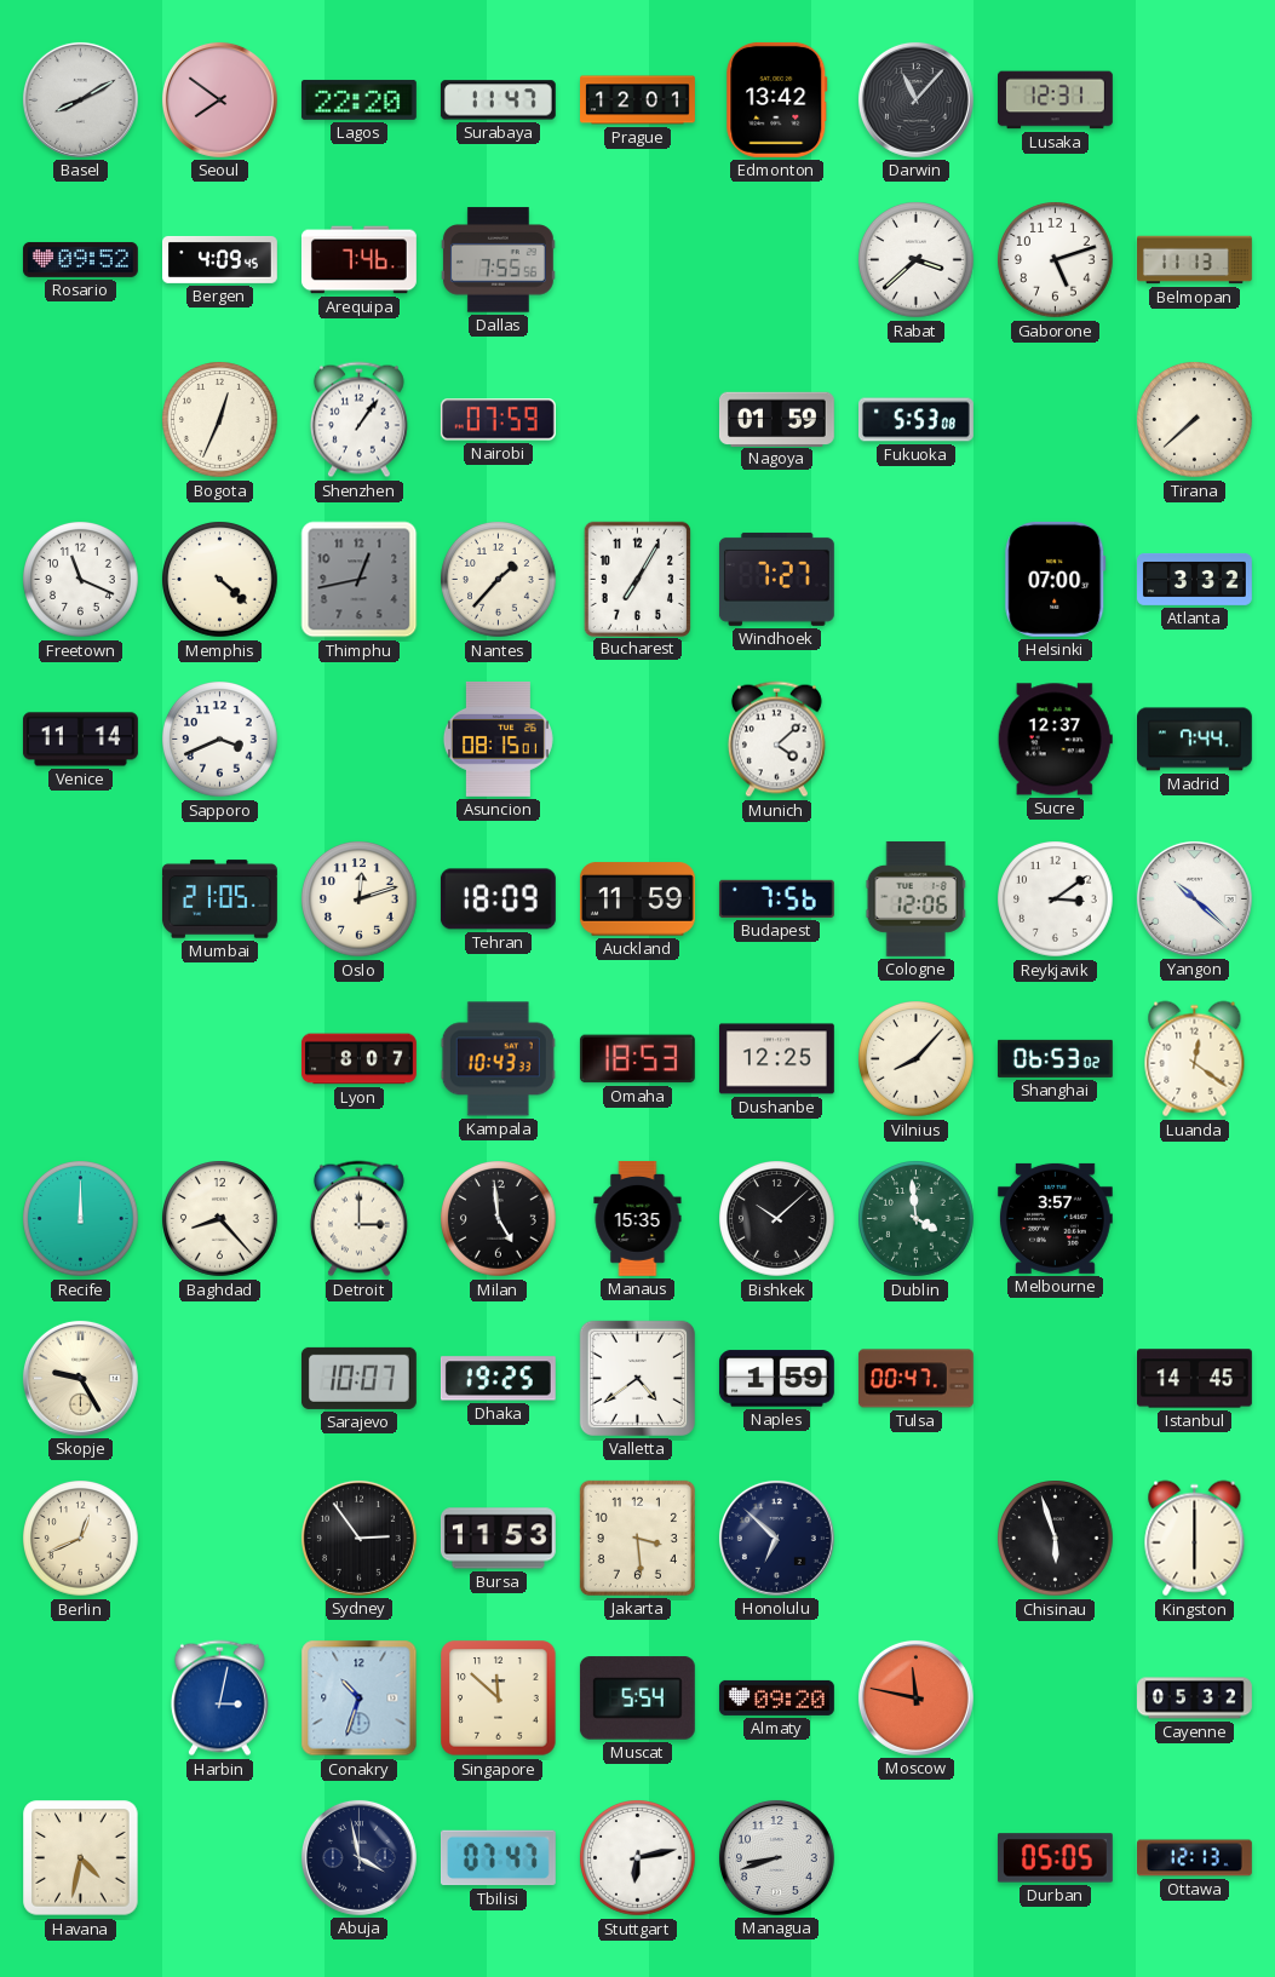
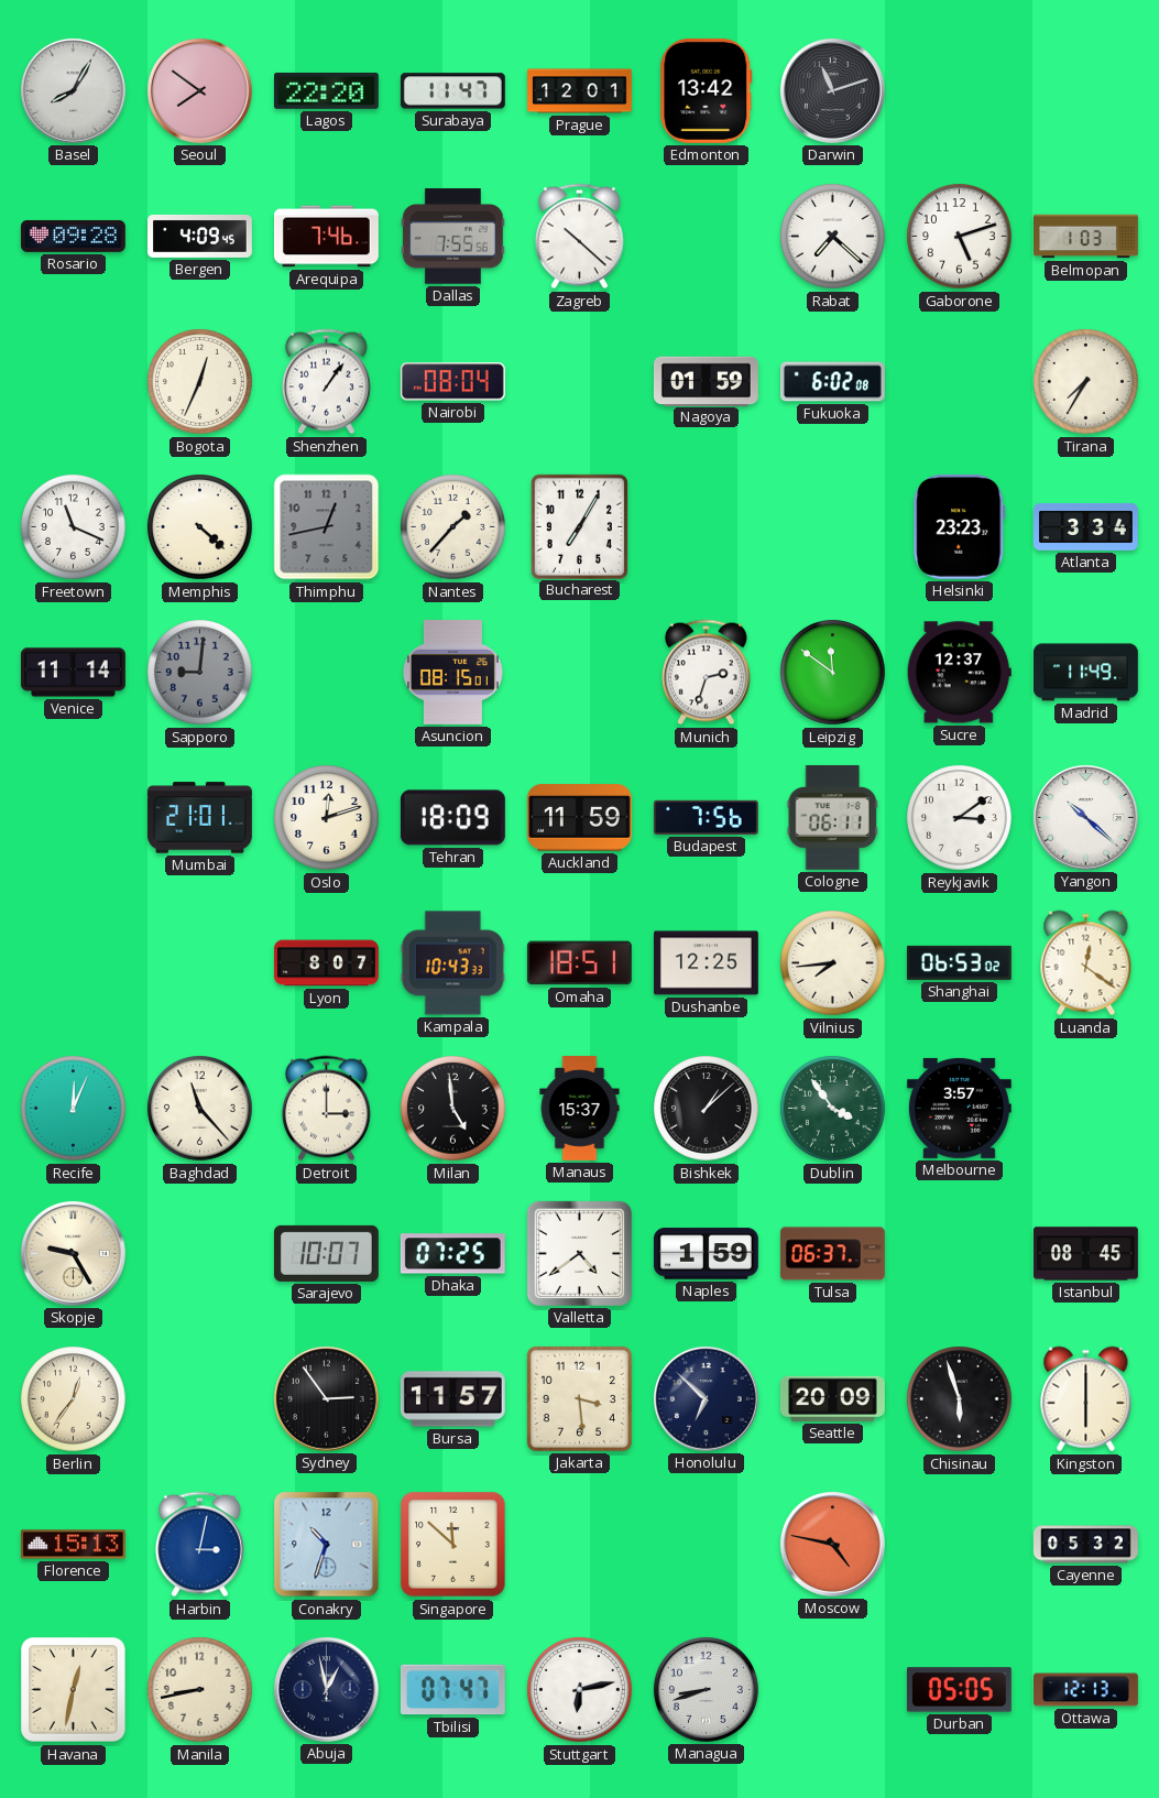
Basel: 8:10 -> 8:05
Darwin: 11:07 -> 11:12
Lusaka: 12:31 -> none
Rosario: 09:52 -> 09:28
Zagreb: none -> 10:22
Rabat: 3:38 -> 7:22
Belmopan: 11:13 -> 1:03
Nairobi: 07:59 -> 08:04
Fukuoka: 5:53 -> 6:02
Tirana: 7:38 -> 7:35
Windhoek: 7:27 -> none
Helsinki: 07:00 -> 23:23
Atlanta: 3:32 -> 3:34
Sapporo: 3:41 -> 9:01
Sapporo dial: white -> grey
Munich: 4:08 -> 2:33
Leipzig: none -> 11:51
Madrid: 7:44 -> 11:49
Mumbai: 21:05 -> 21:01
Cologne: 12:06 -> 06:11
Omaha: 18:53 -> 18:51
Vilnius: 8:07 -> 7:44
Recife: 12:00 -> 12:04
Baghdad: 8:23 -> 11:23
Manaus: 15:35 -> 15:37
Bishkek: 10:08 -> 1:08
Dublin: 3:59 -> 3:54
Dhaka: 19:25 -> 07:25
Tulsa: 00:47 -> 06:37
Istanbul: 14:45 -> 08:45
Berlin: 12:41 -> 12:36
Bursa: 11:53 -> 11:57
Seattle: none -> 20:09
Florence: none -> 15:13
Muscat: 5:54 -> none
Almaty: 09:20 -> none
Moscow: 11:47 -> 4:47
Havana: 4:32 -> 12:32
Manila: none -> 8:43
Abuja: 3:58 -> 12:58
